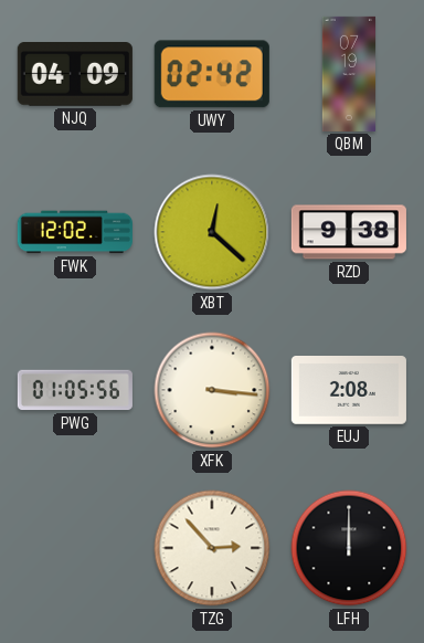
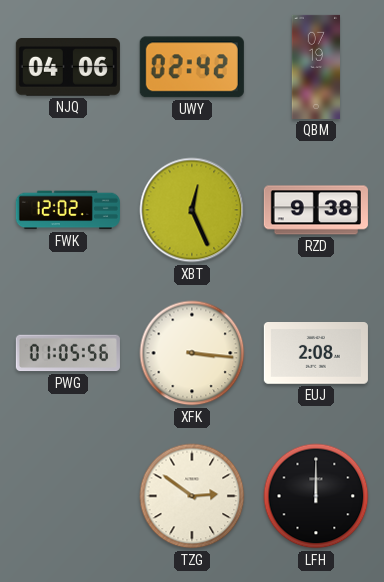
NJQ: 04:09 -> 04:06
XBT: 12:22 -> 12:26
TZG: 2:53 -> 2:51
